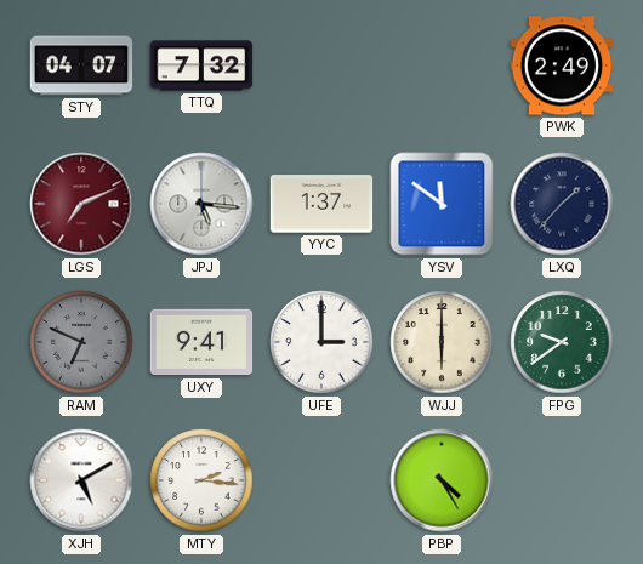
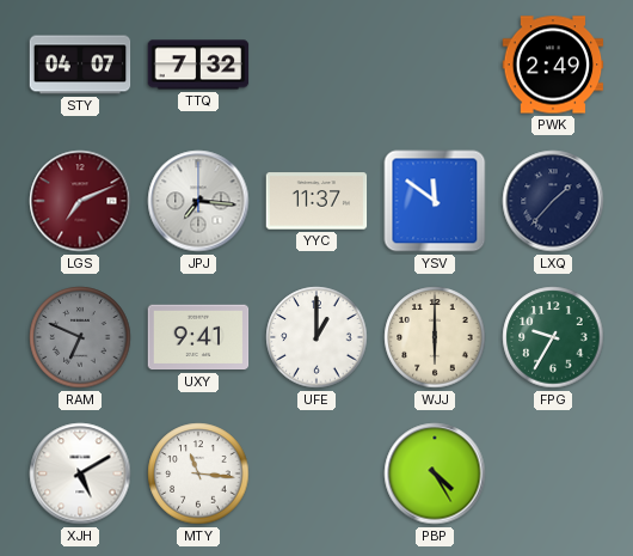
JPJ: 5:16 -> 7:16
YYC: 1:37 -> 11:37
UFE: 3:00 -> 1:00
FPG: 9:39 -> 9:35
MTY: 2:16 -> 11:16
